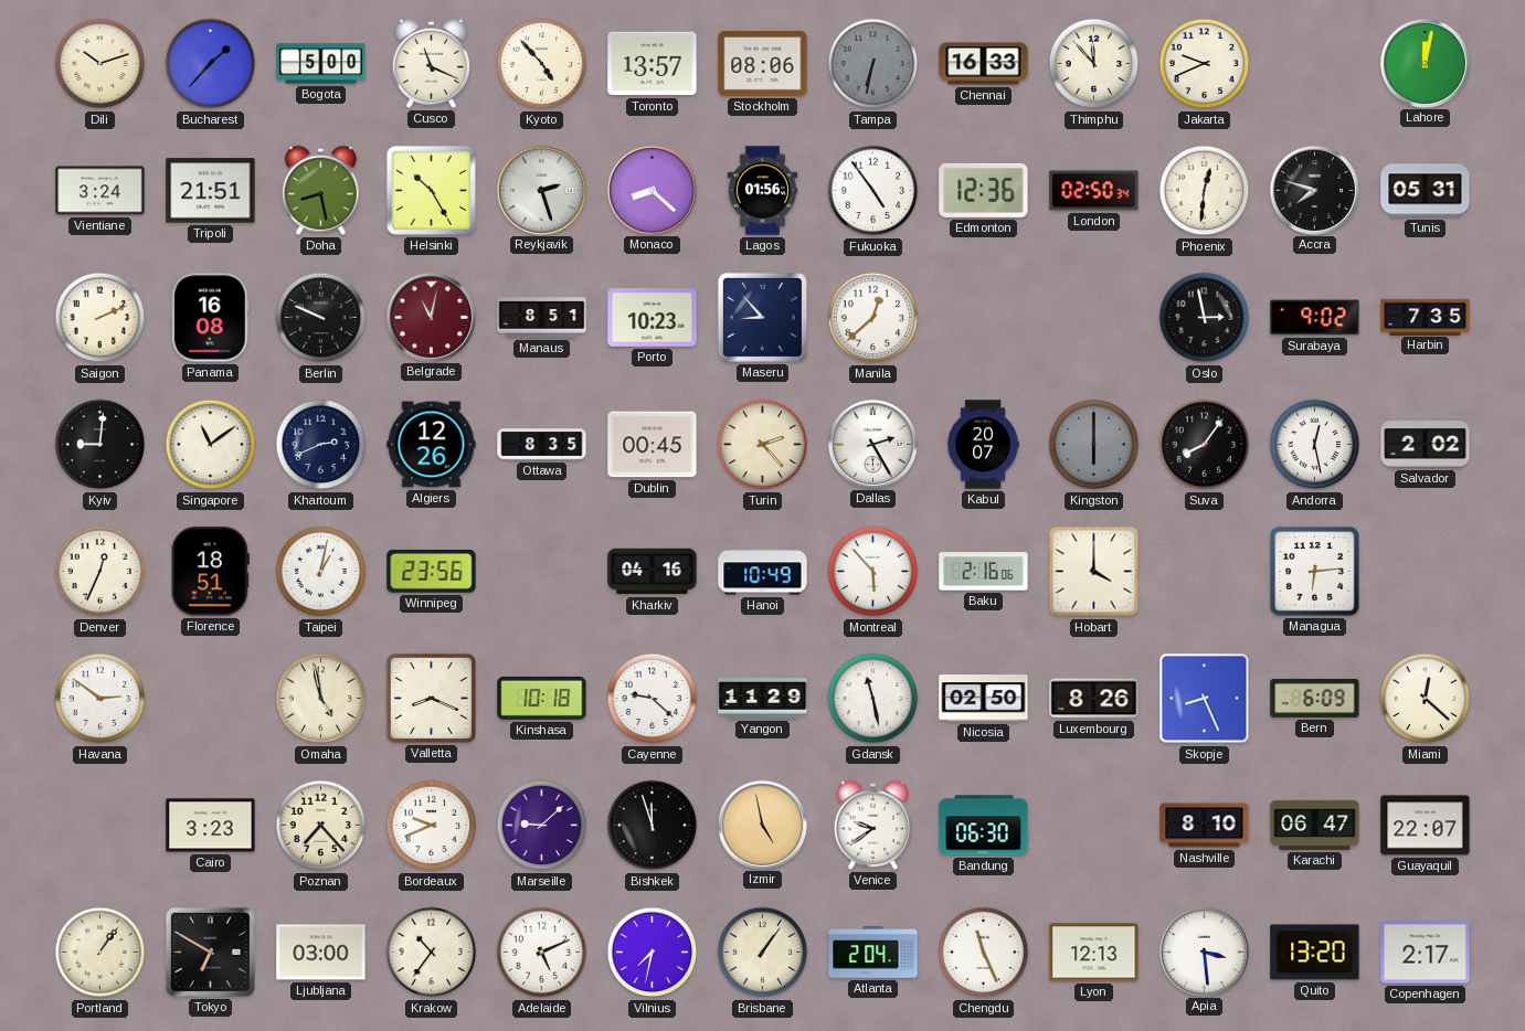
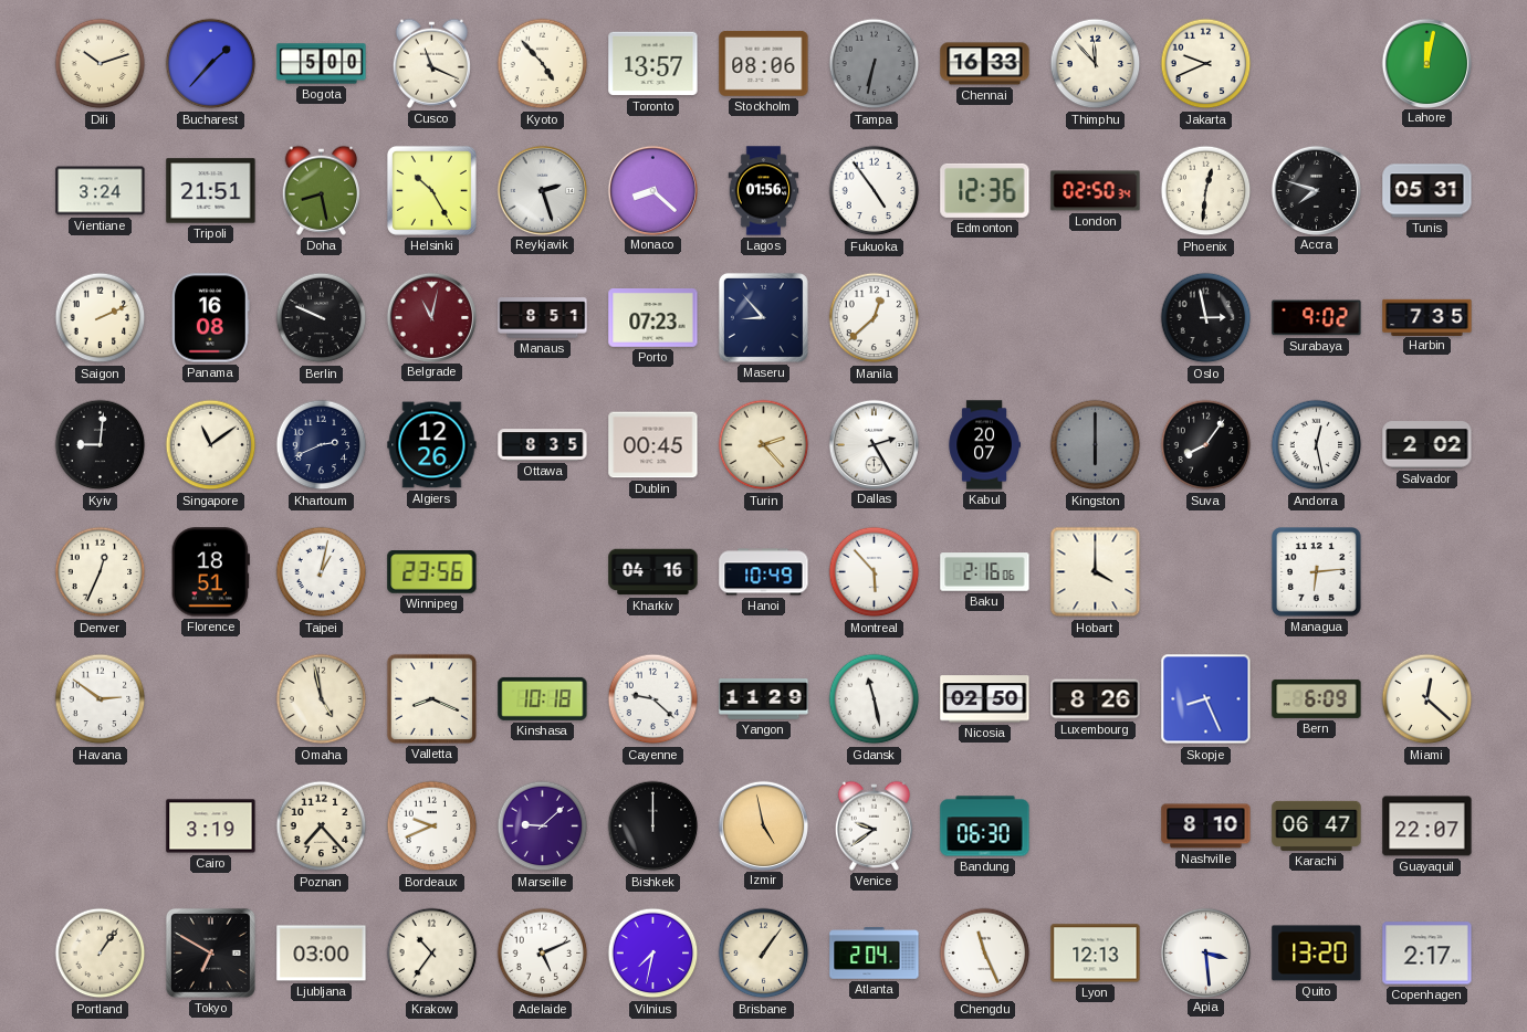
Porto: 10:23 -> 07:23
Cairo: 3:23 -> 3:19
Bishkek: 11:57 -> 12:00
